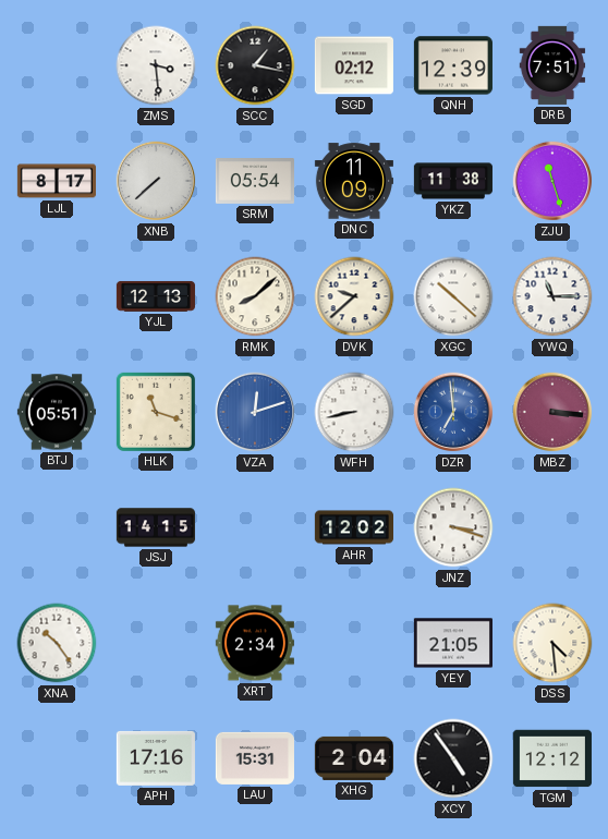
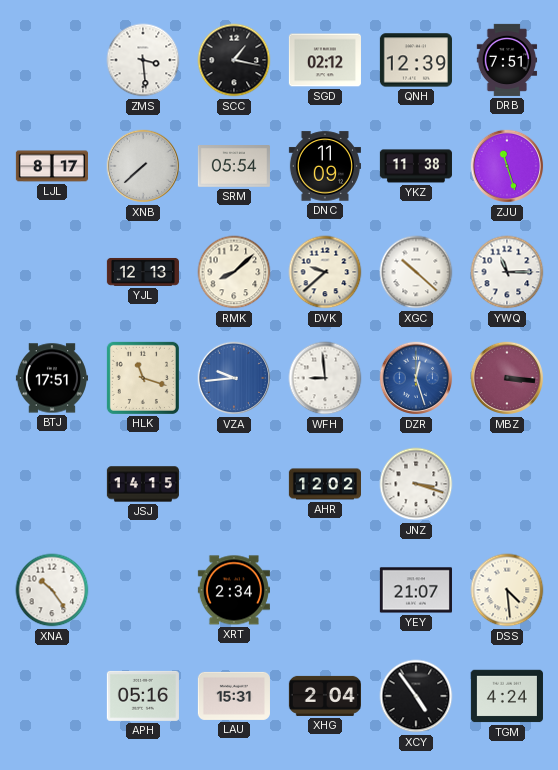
BTJ: 05:51 -> 17:51
VZA: 12:12 -> 9:44
WFH: 8:43 -> 8:59
DZR: 6:59 -> 12:27
YEY: 21:05 -> 21:07
APH: 17:16 -> 05:16
TGM: 12:12 -> 4:24
